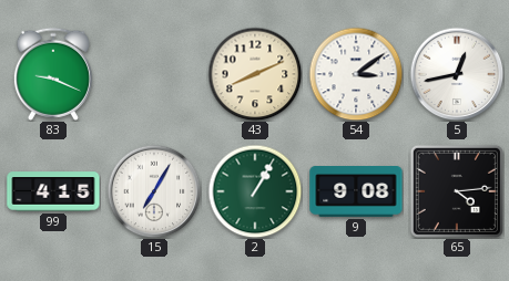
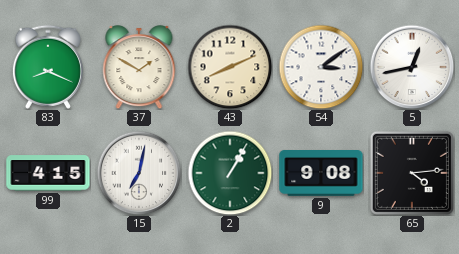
83: 9:19 -> 8:19
37: none -> 1:50
15: 7:05 -> 7:02
